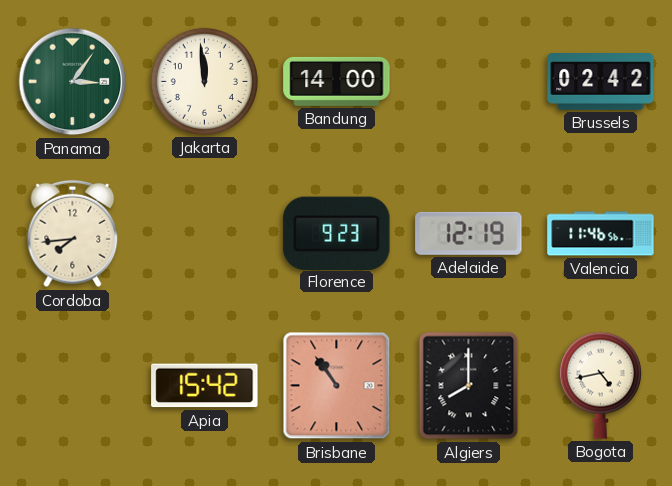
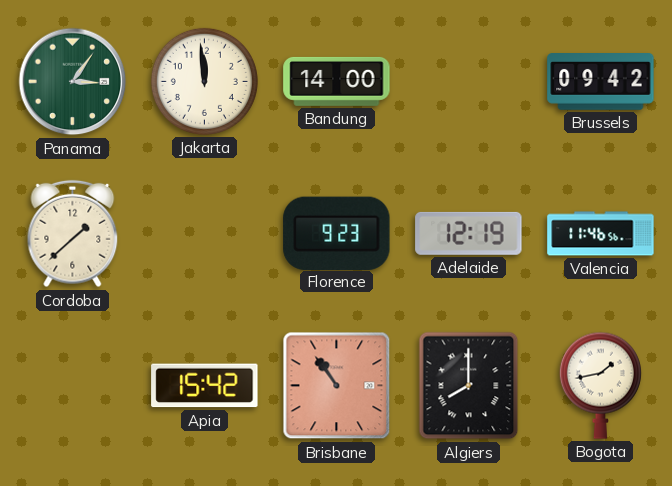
Brussels: 02:42 -> 09:42
Cordoba: 7:44 -> 1:38
Bogota: 4:43 -> 1:43
